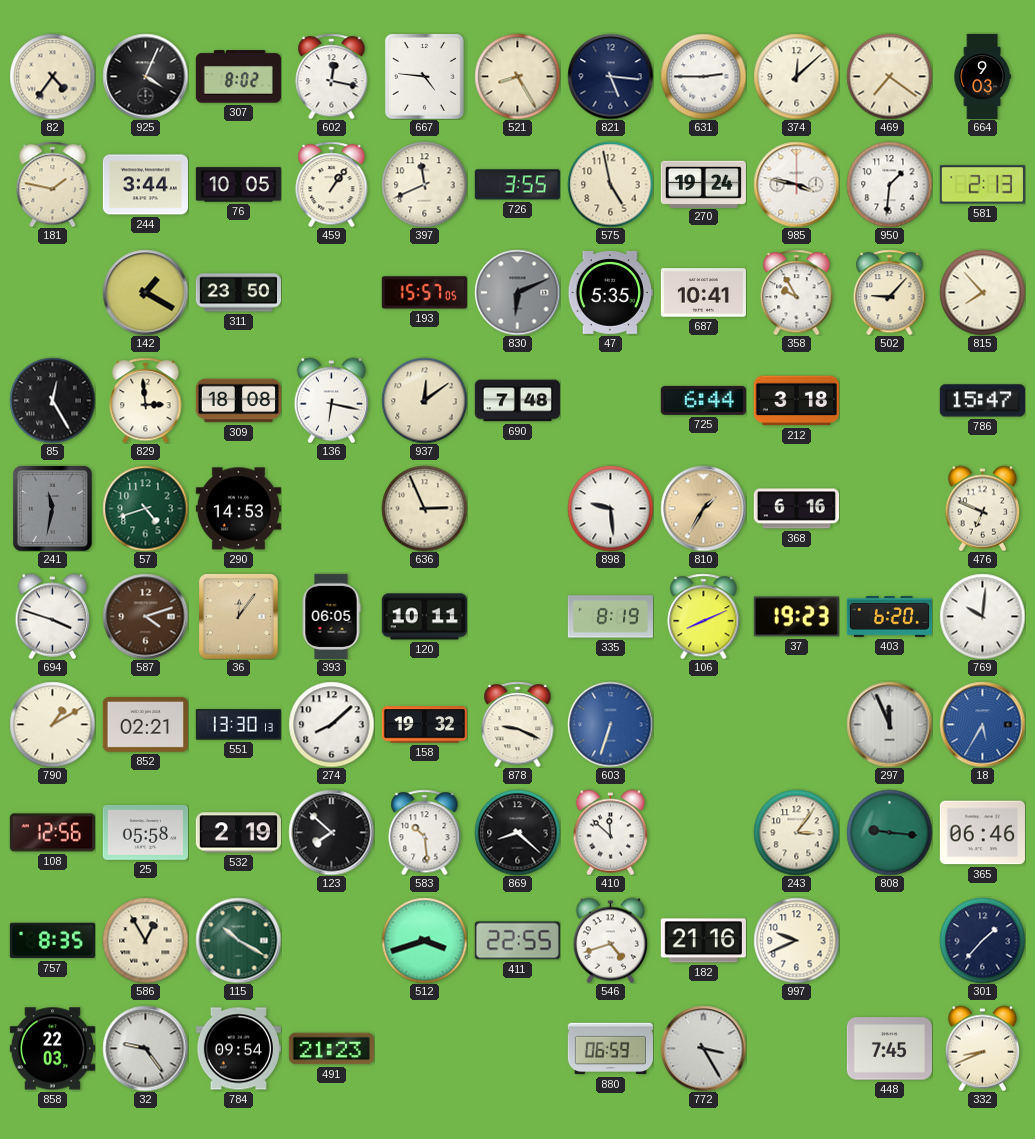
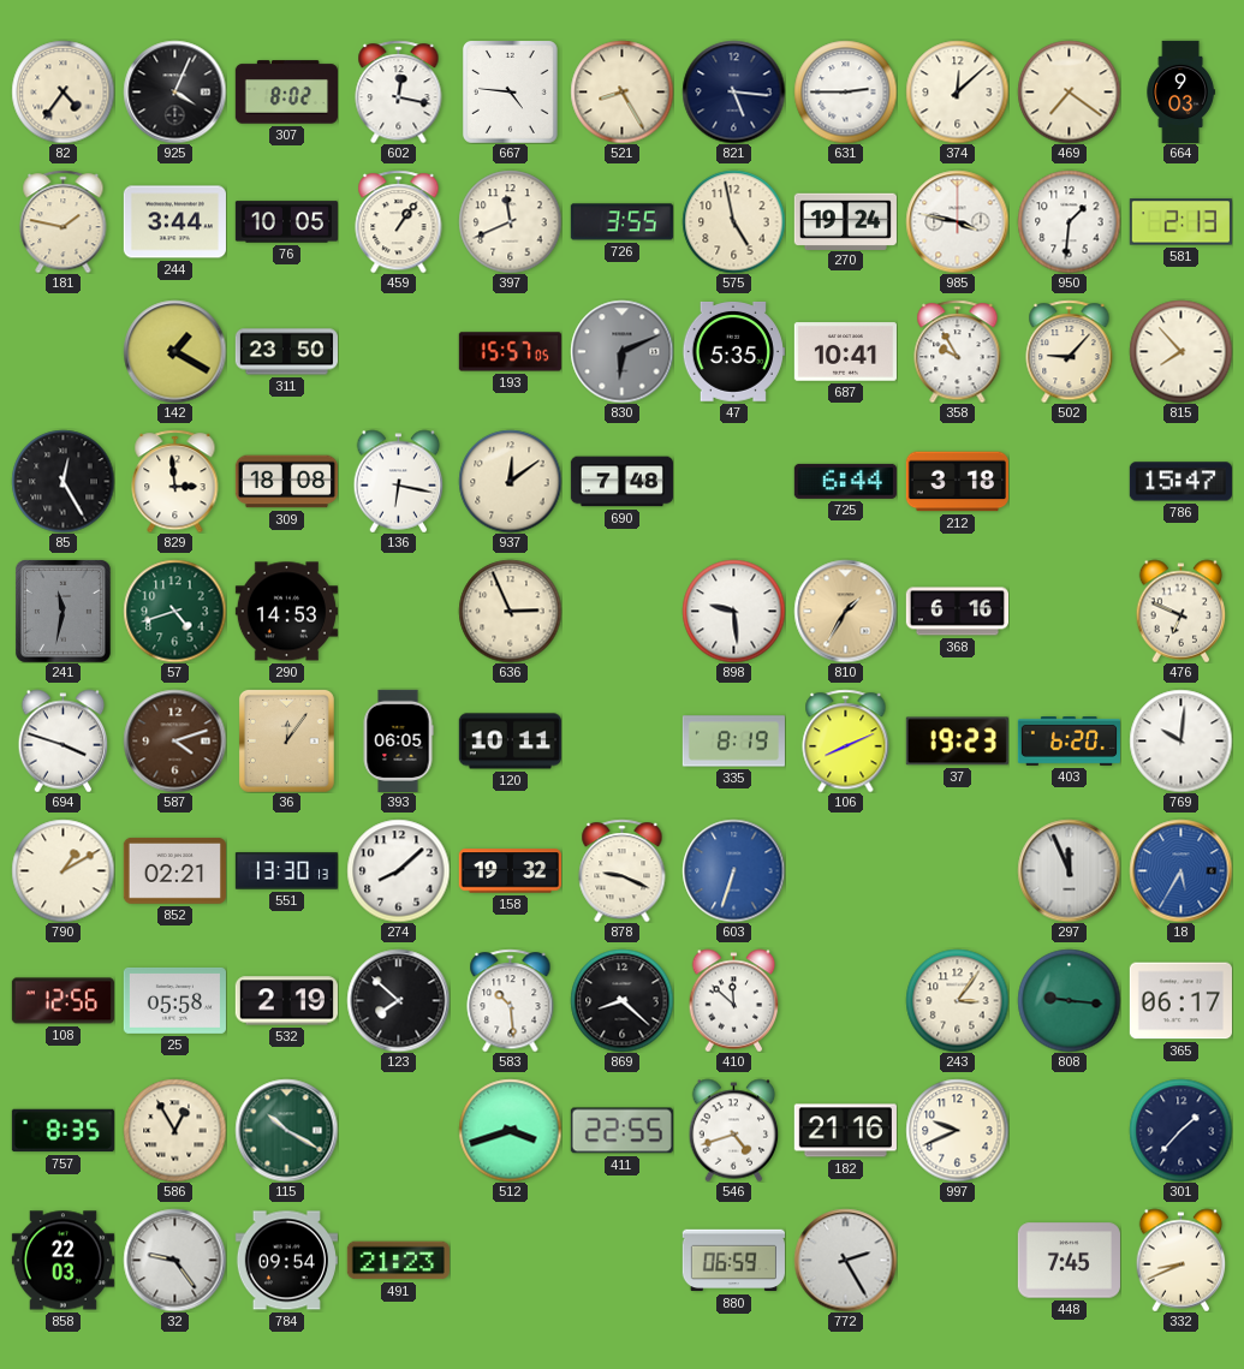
365: 06:46 -> 06:17
772: 3:25 -> 2:25
